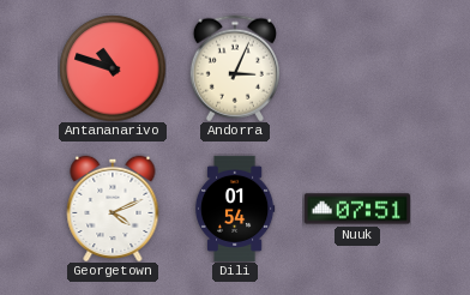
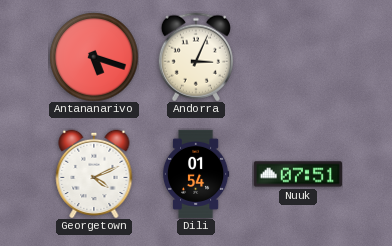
Antananarivo: 10:48 -> 5:18
